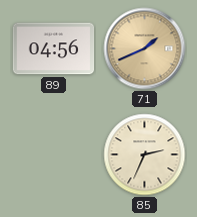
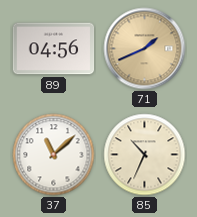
37: none -> 11:08
85: 2:34 -> 10:34
